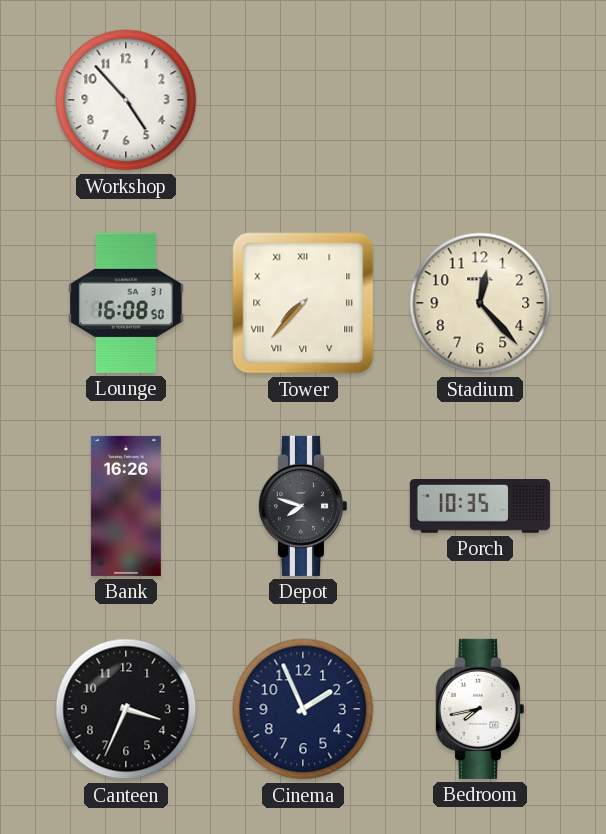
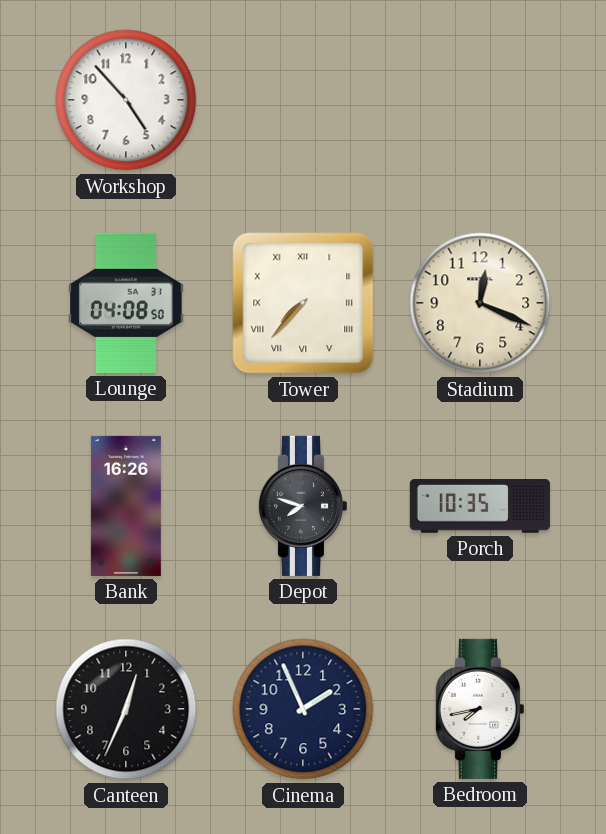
Lounge: 16:08 -> 04:08
Stadium: 12:23 -> 12:19
Canteen: 3:34 -> 12:34
